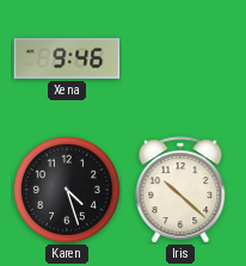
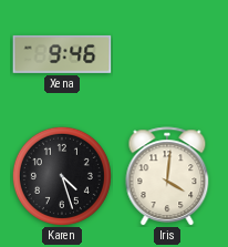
Iris: 10:22 -> 4:01
